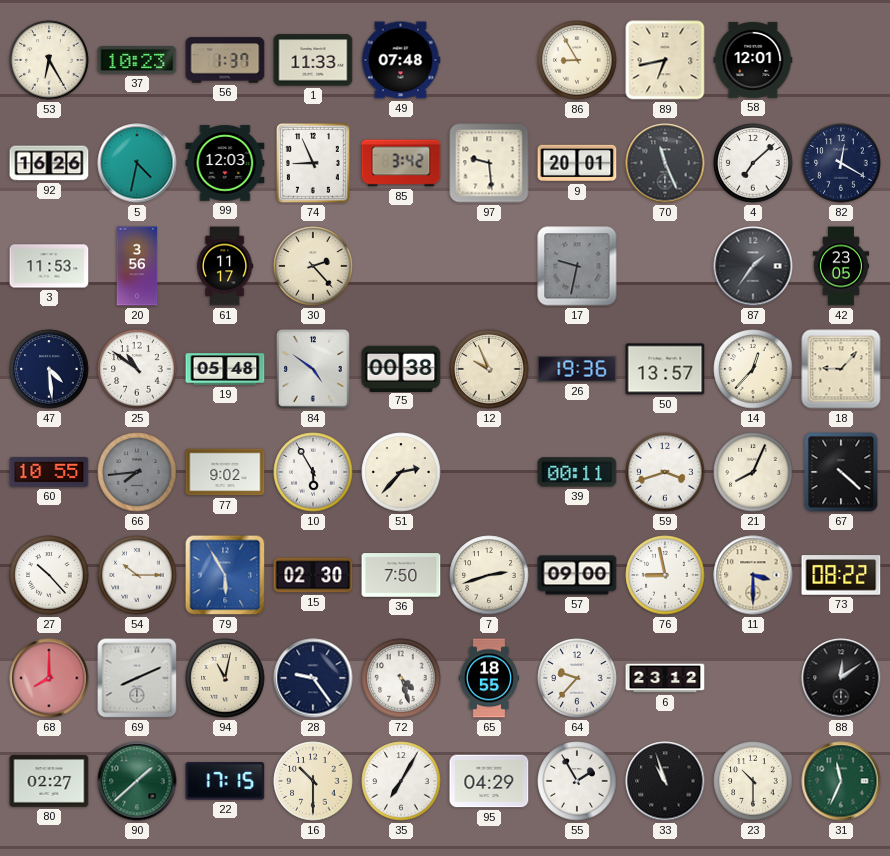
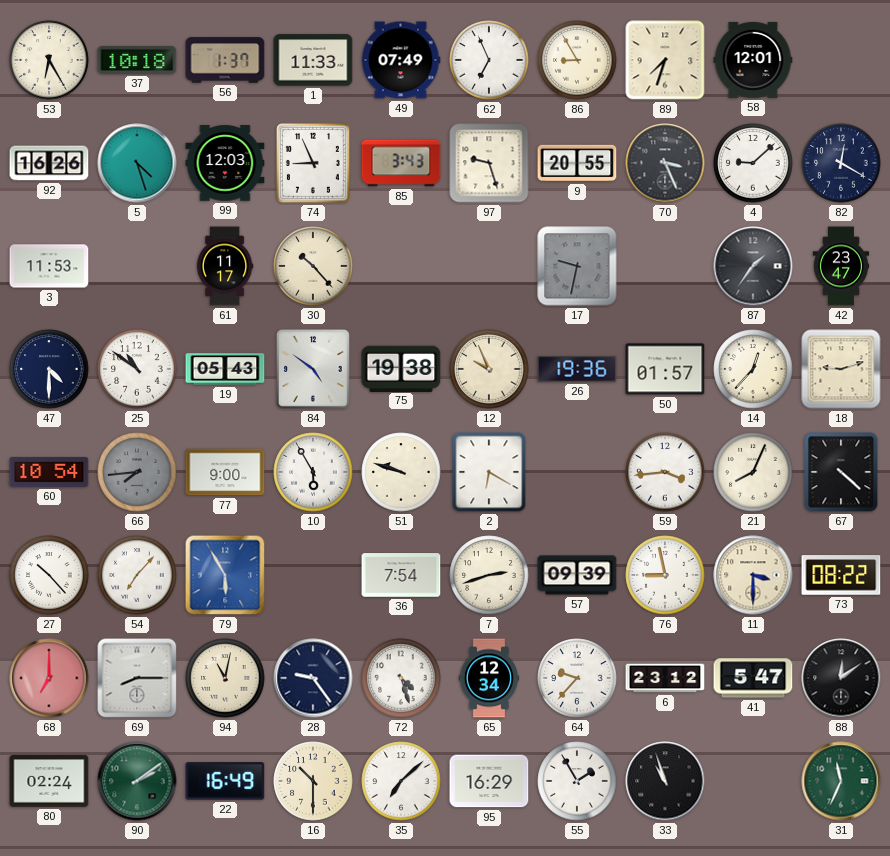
37: 10:23 -> 10:18
49: 07:48 -> 07:49
62: none -> 6:56
89: 6:43 -> 7:33
5: 4:32 -> 4:27
85: 3:42 -> 3:43
97: 9:29 -> 9:27
9: 20:01 -> 20:55
70: 11:26 -> 3:26
4: 7:08 -> 9:08
20: 3:56 -> none
30: 2:23 -> 10:23
42: 23:05 -> 23:47
47: 4:29 -> 4:30
19: 05:48 -> 05:43
75: 00:38 -> 19:38
50: 13:57 -> 01:57
18: 9:07 -> 9:12
60: 10:55 -> 10:54
77: 9:02 -> 9:00
51: 2:37 -> 9:48
2: none -> 6:20
39: 00:11 -> none
59: 3:42 -> 3:44
54: 10:15 -> 7:07
15: 02:30 -> none
36: 7:50 -> 7:54
57: 09:00 -> 09:39
68: 8:00 -> 7:00
69: 8:11 -> 8:15
65: 18:55 -> 12:34
41: none -> 5:47
80: 02:27 -> 02:24
90: 1:38 -> 2:09
22: 17:15 -> 16:49
35: 7:05 -> 7:08
95: 04:29 -> 16:29
23: 10:30 -> none
